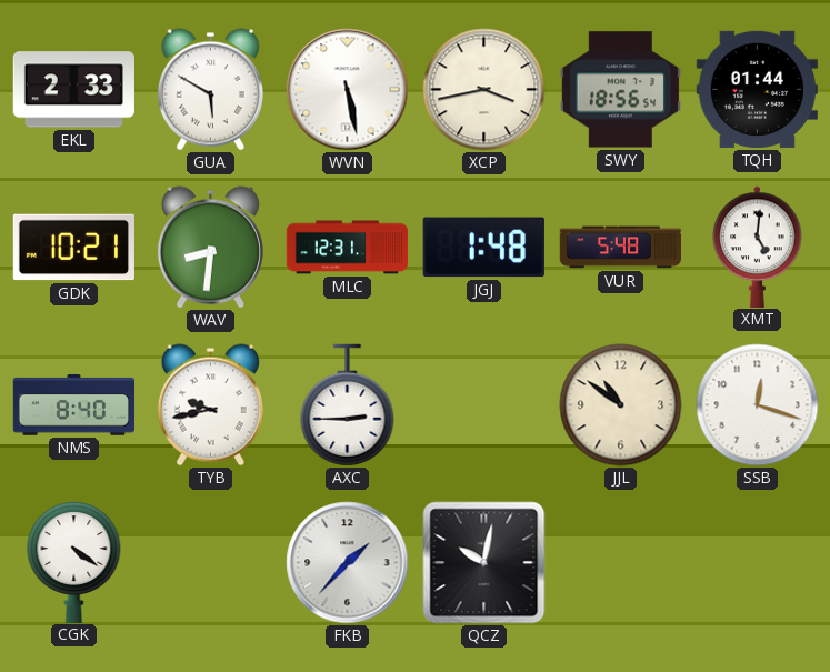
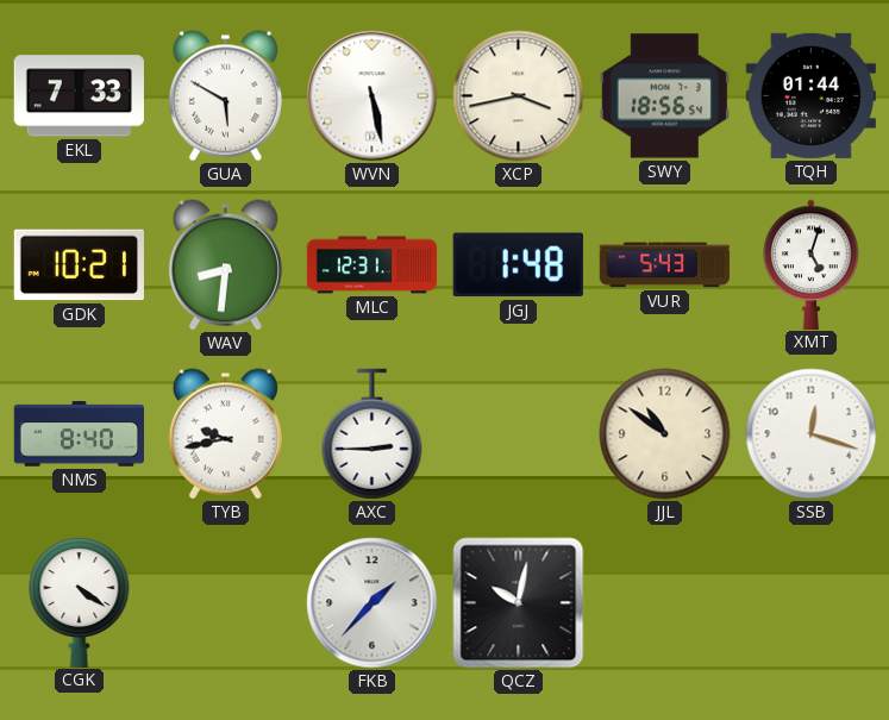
EKL: 2:33 -> 7:33
VUR: 5:48 -> 5:43
XMT: 5:01 -> 5:03
